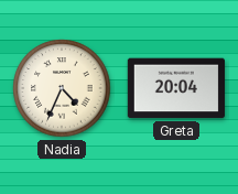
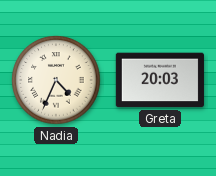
Greta: 20:04 -> 20:03
